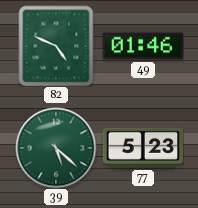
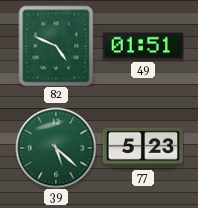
49: 01:46 -> 01:51
